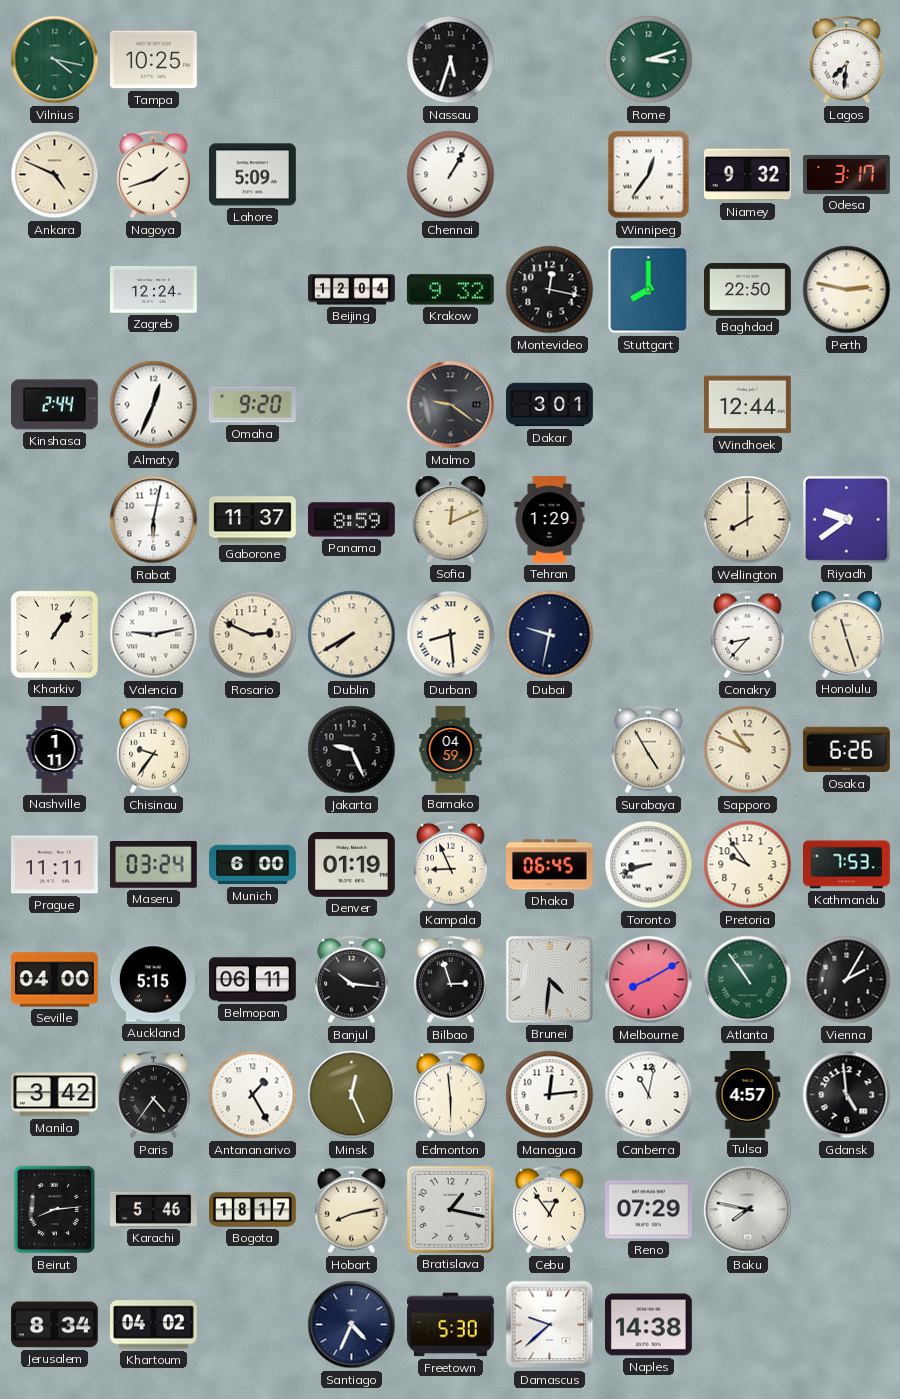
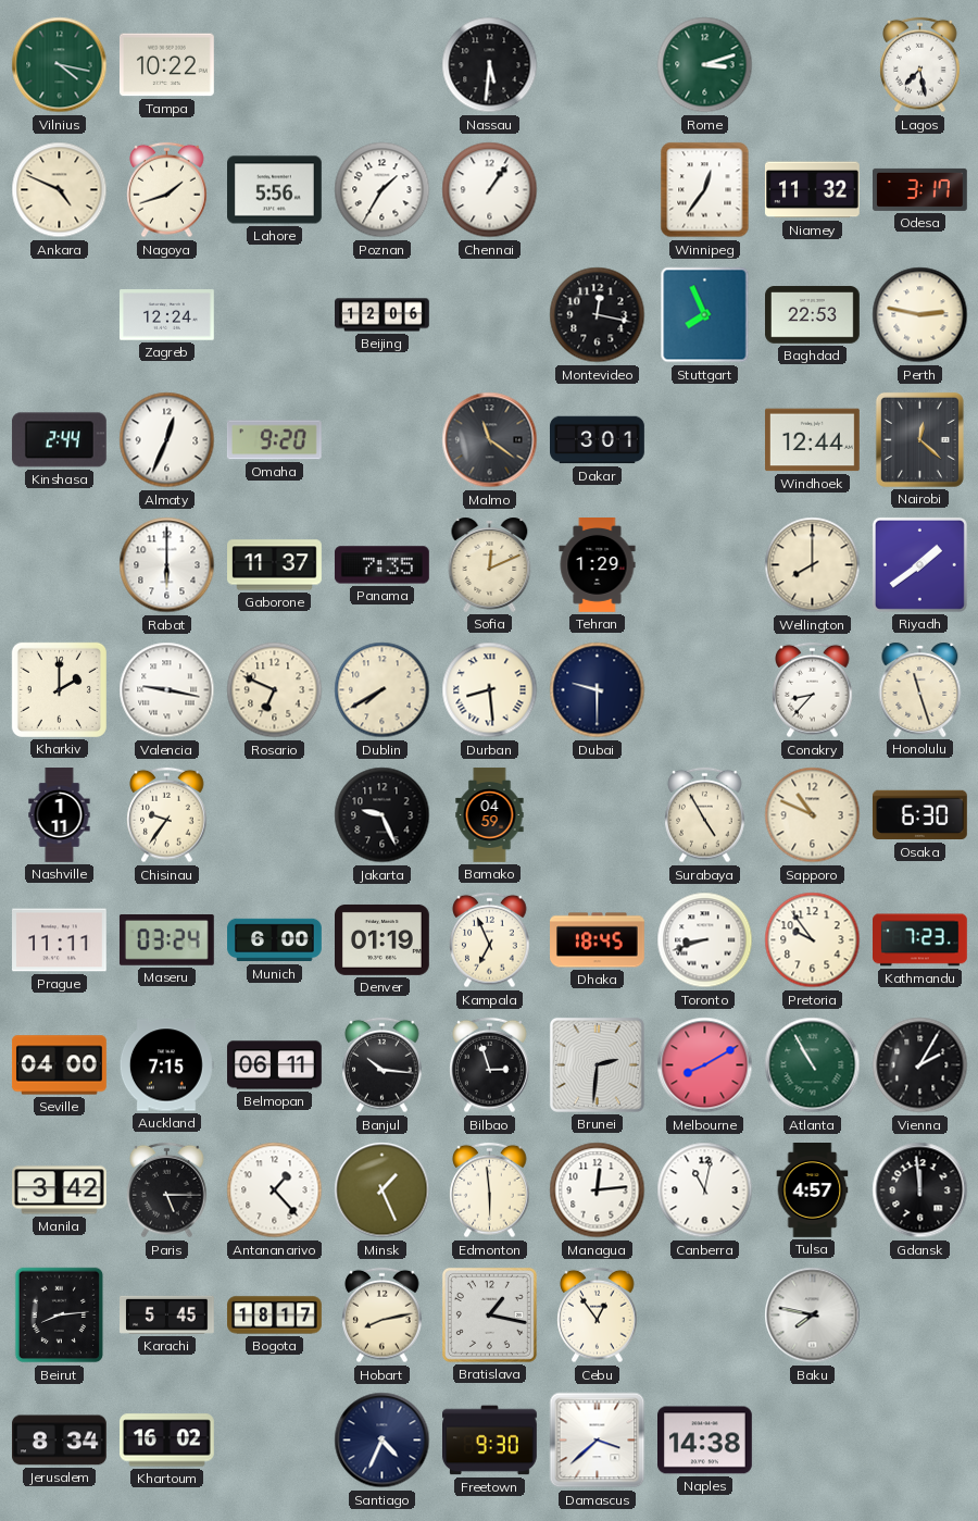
Tampa: 10:25 -> 10:22
Nassau: 5:33 -> 5:31
Lagos: 7:31 -> 7:28
Lahore: 5:09 -> 5:56
Poznan: none -> 1:35
Chennai: 1:05 -> 1:06
Niamey: 9:32 -> 11:32
Beijing: 12:04 -> 12:06
Krakow: 9:32 -> none
Stuttgart: 8:00 -> 7:56
Baghdad: 22:50 -> 22:53
Malmo: 9:21 -> 11:21
Nairobi: none -> 12:22
Rabat: 6:02 -> 6:00
Panama: 8:59 -> 7:35
Riyadh: 9:39 -> 1:39
Kharkiv: 1:06 -> 2:00
Valencia: 9:13 -> 9:17
Rosario: 2:49 -> 6:49
Dubai: 9:32 -> 9:30
Osaka: 6:26 -> 6:30
Kampala: 8:56 -> 6:56
Dhaka: 06:45 -> 18:45
Kathmandu: 7:53 -> 7:23
Auckland: 5:15 -> 7:15
Brunei: 4:31 -> 2:31
Atlanta: 10:54 -> 10:55
Paris: 4:36 -> 5:15
Antananarivo: 1:25 -> 1:23
Minsk: 12:26 -> 1:26
Gdansk: 4:59 -> 11:59
Karachi: 5:46 -> 5:45
Reno: 07:29 -> none
Khartoum: 04:02 -> 16:02
Freetown: 5:30 -> 9:30
Damascus: 9:38 -> 3:38
